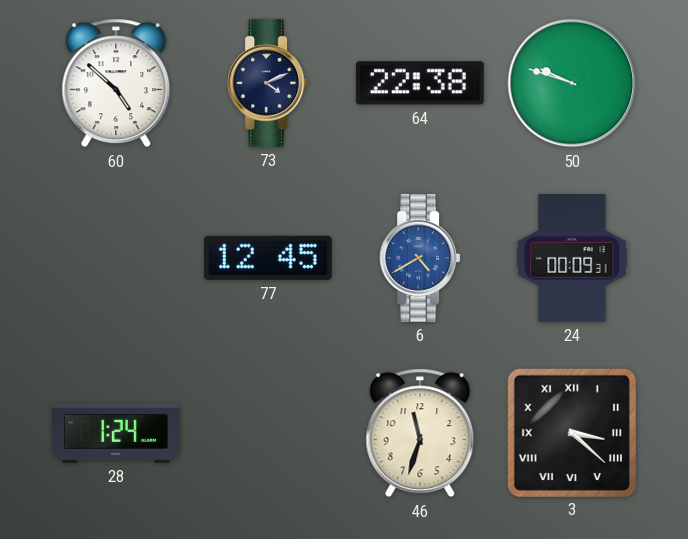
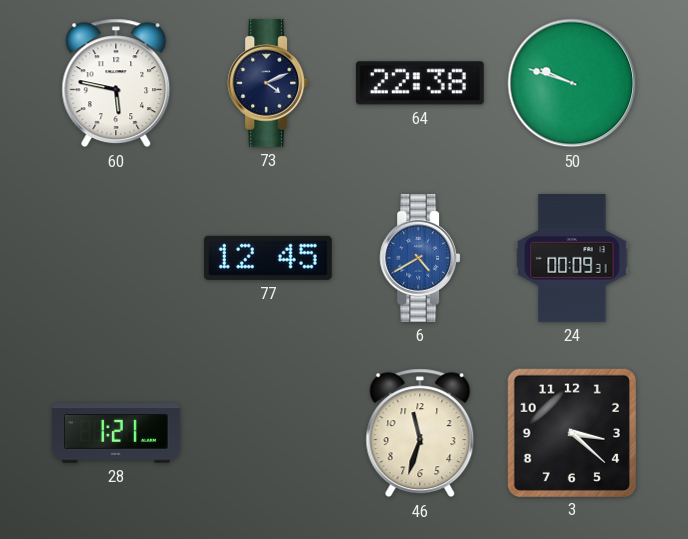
60: 4:52 -> 5:47
28: 1:24 -> 1:21
3 numerals: Roman -> Arabic
